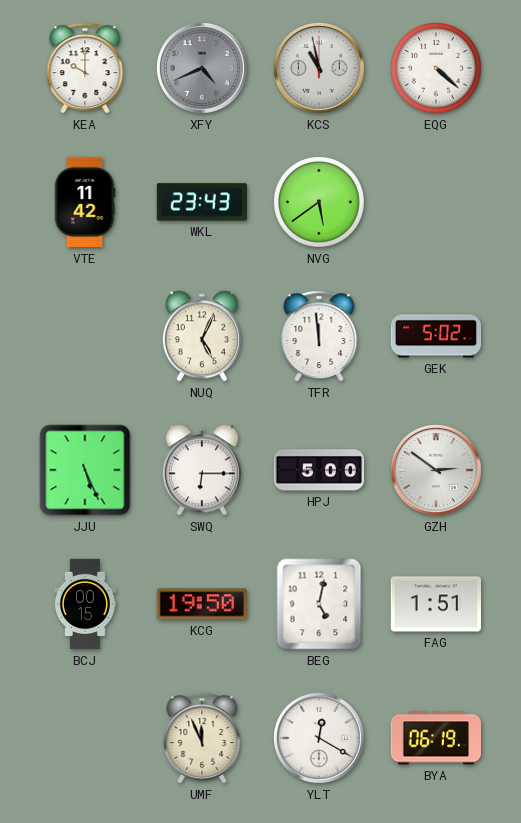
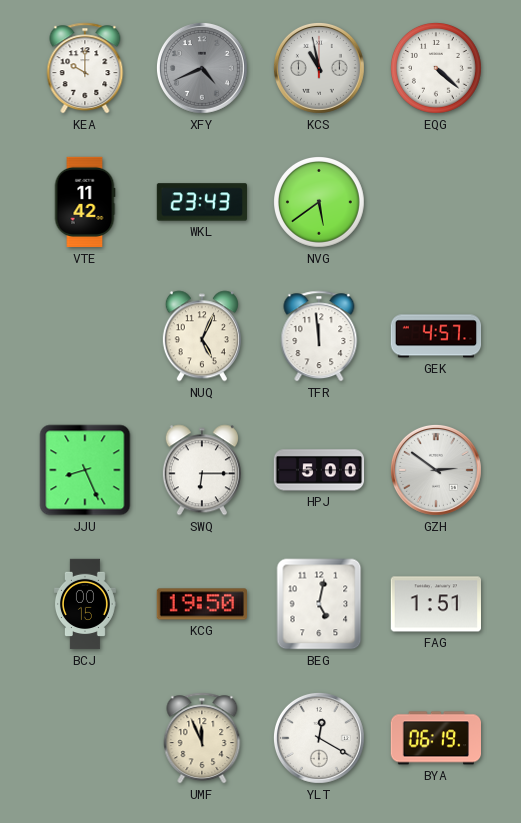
GEK: 5:02 -> 4:57
JJU: 5:26 -> 8:26
